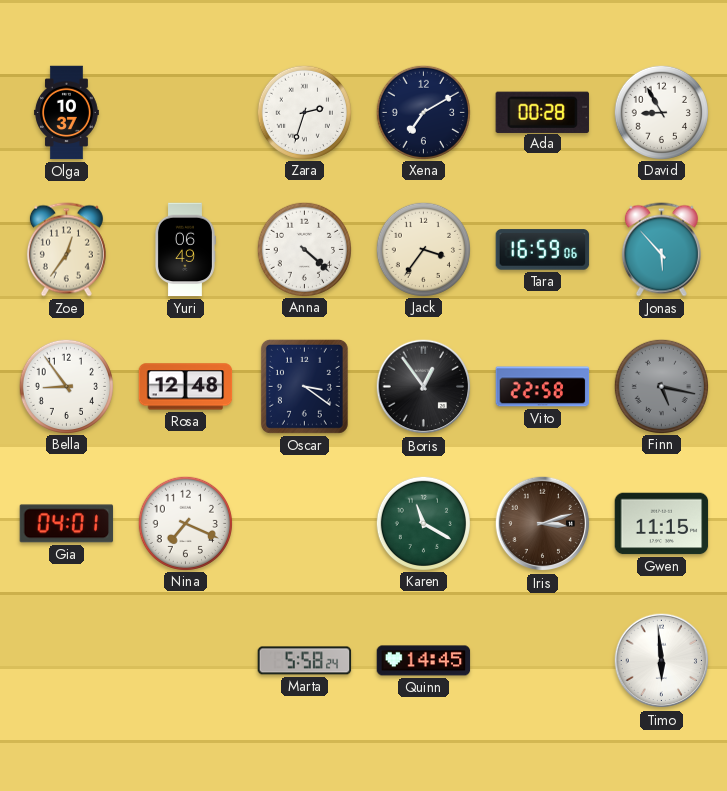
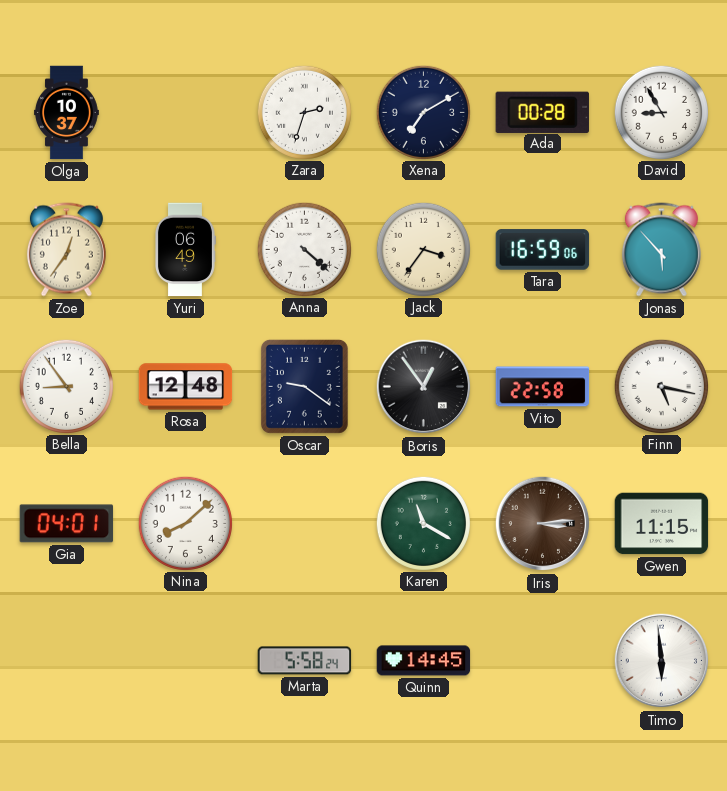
Oscar: 3:21 -> 9:21
Finn dial: grey -> white
Nina: 7:19 -> 8:08
Iris: 3:12 -> 3:14
